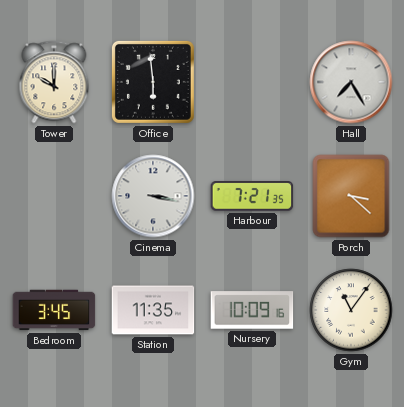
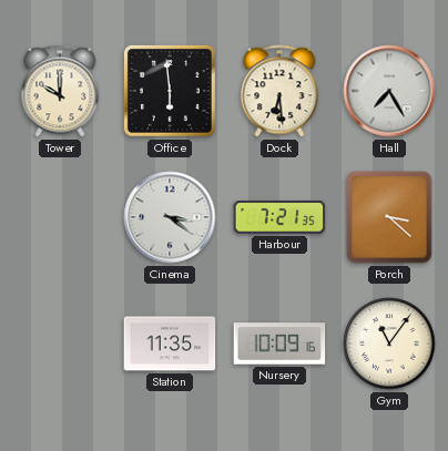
Dock: none -> 6:29
Cinema: 3:17 -> 3:21
Bedroom: 3:45 -> none
